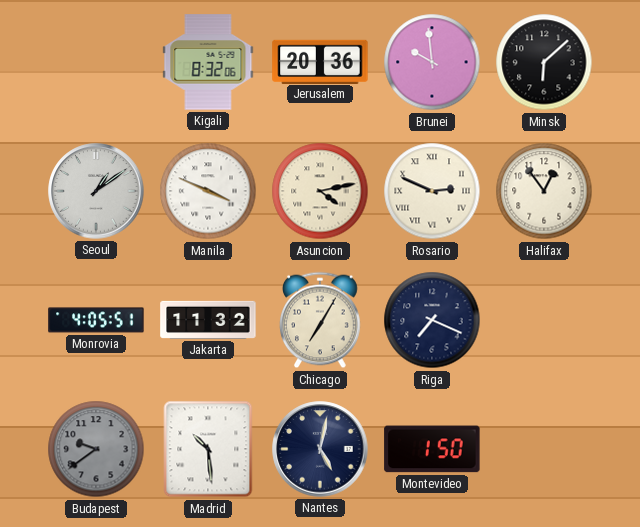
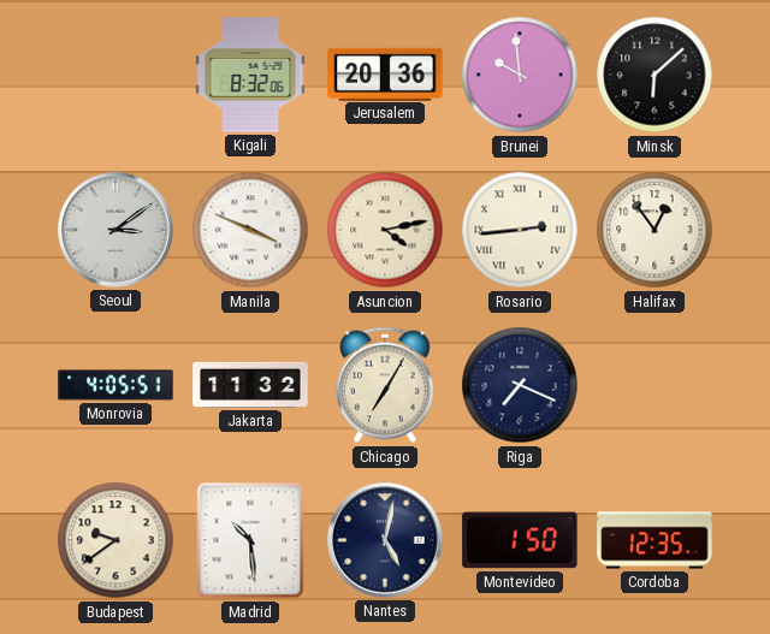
Seoul: 1:09 -> 3:09
Rosario: 2:49 -> 2:44
Budapest dial: grey -> cream
Cordoba: none -> 12:35
